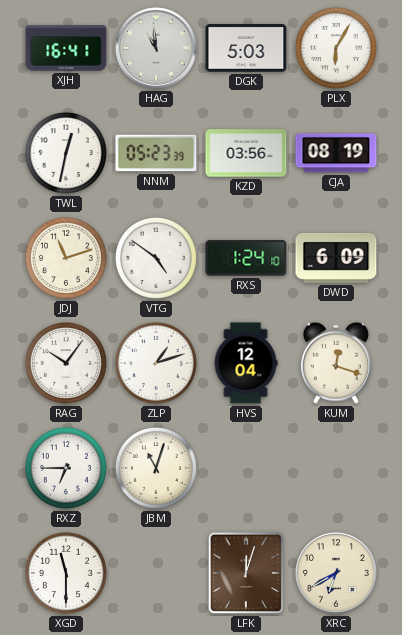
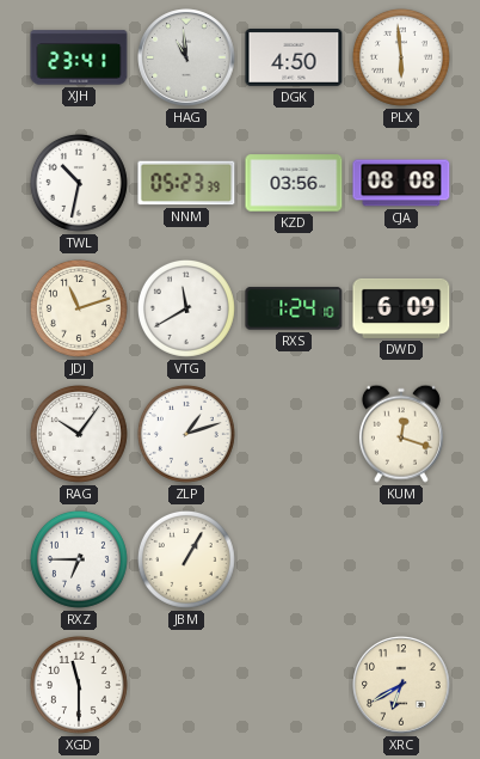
XJH: 16:41 -> 23:41
DGK: 5:03 -> 4:50
PLX: 6:05 -> 5:59
TWL: 12:32 -> 10:32
CJA: 08:19 -> 08:08
VTG: 4:51 -> 11:40
HVS: 12:04 -> none
JBM: 11:03 -> 1:05
LFK: 12:03 -> none
